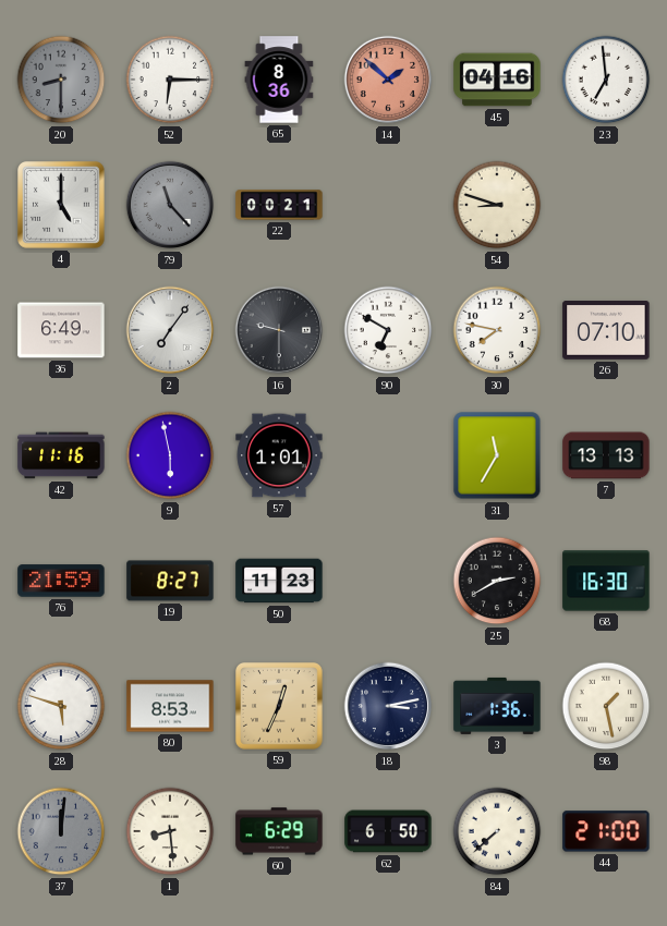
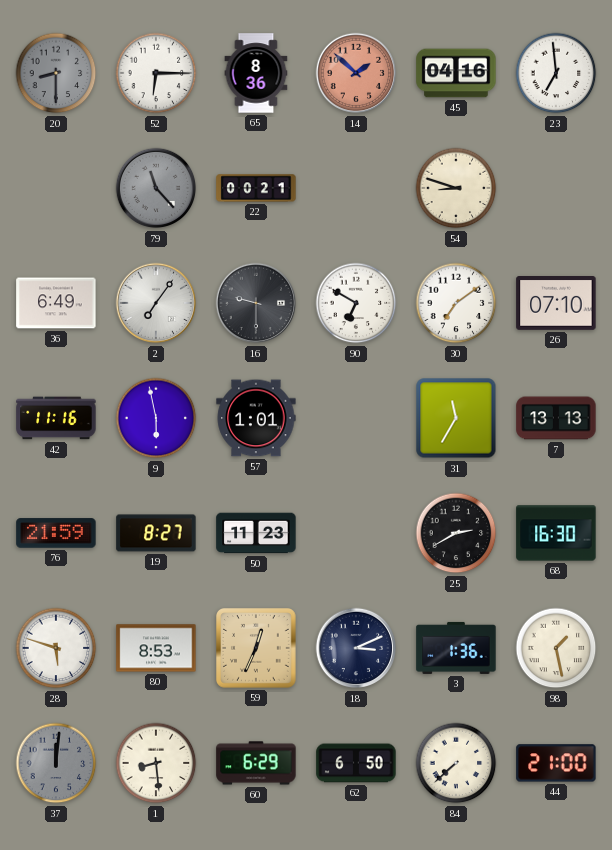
4: 5:00 -> none
30: 7:47 -> 7:09
18: 3:13 -> 3:11
